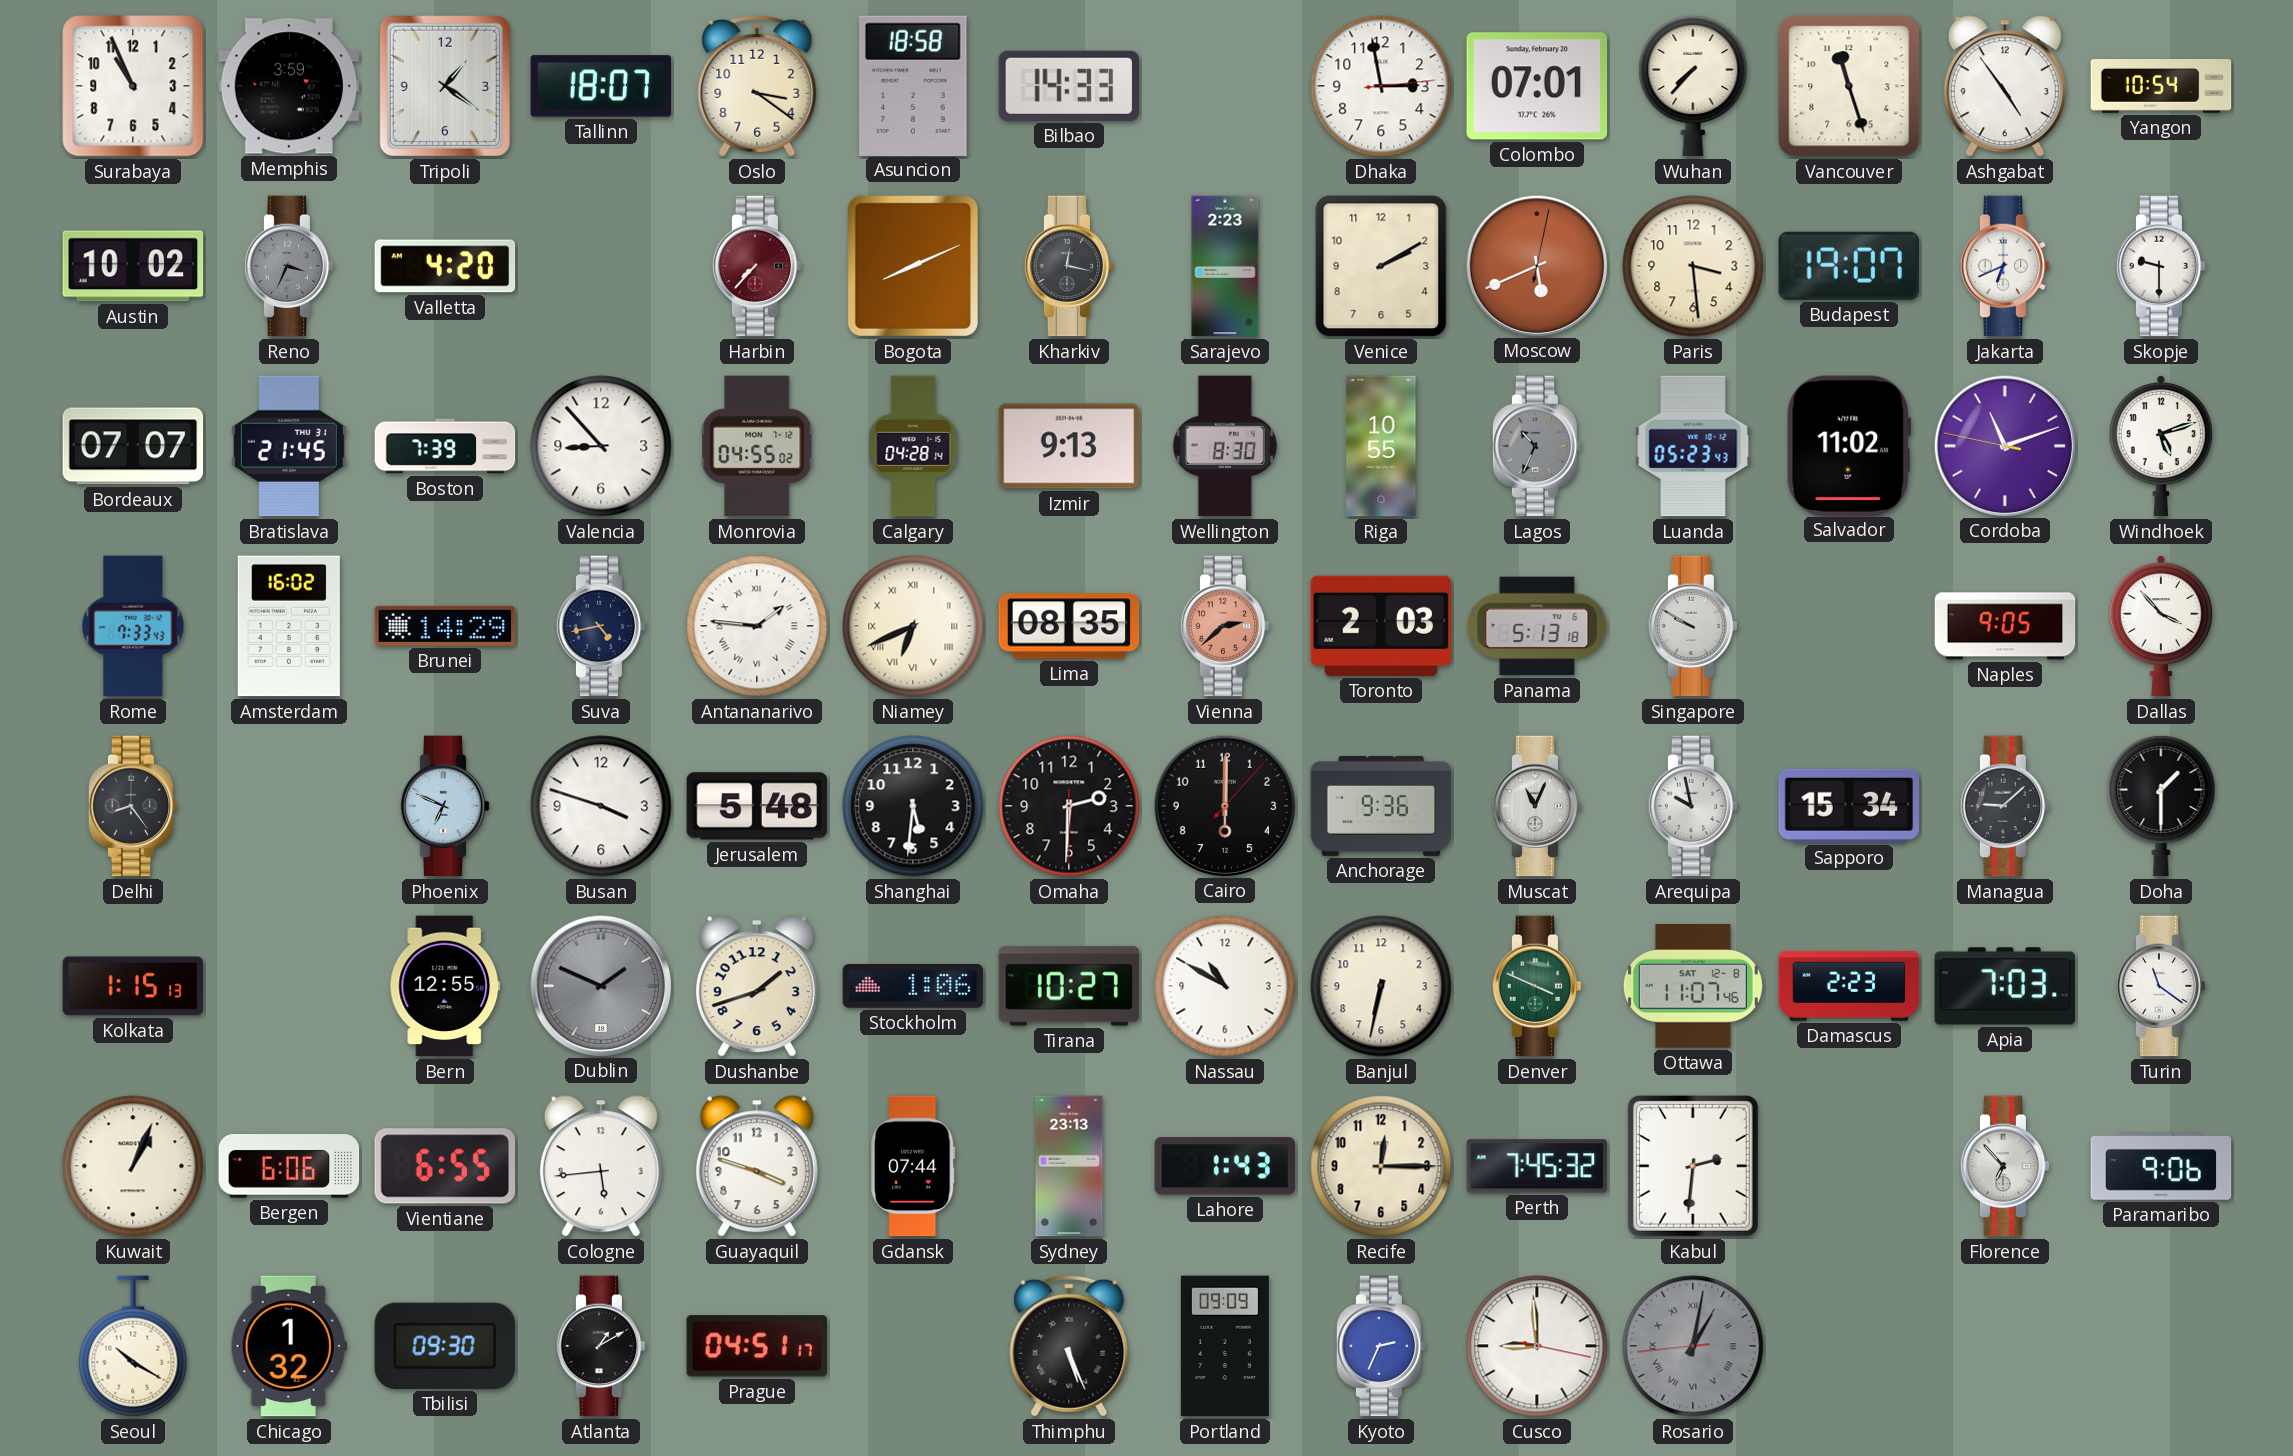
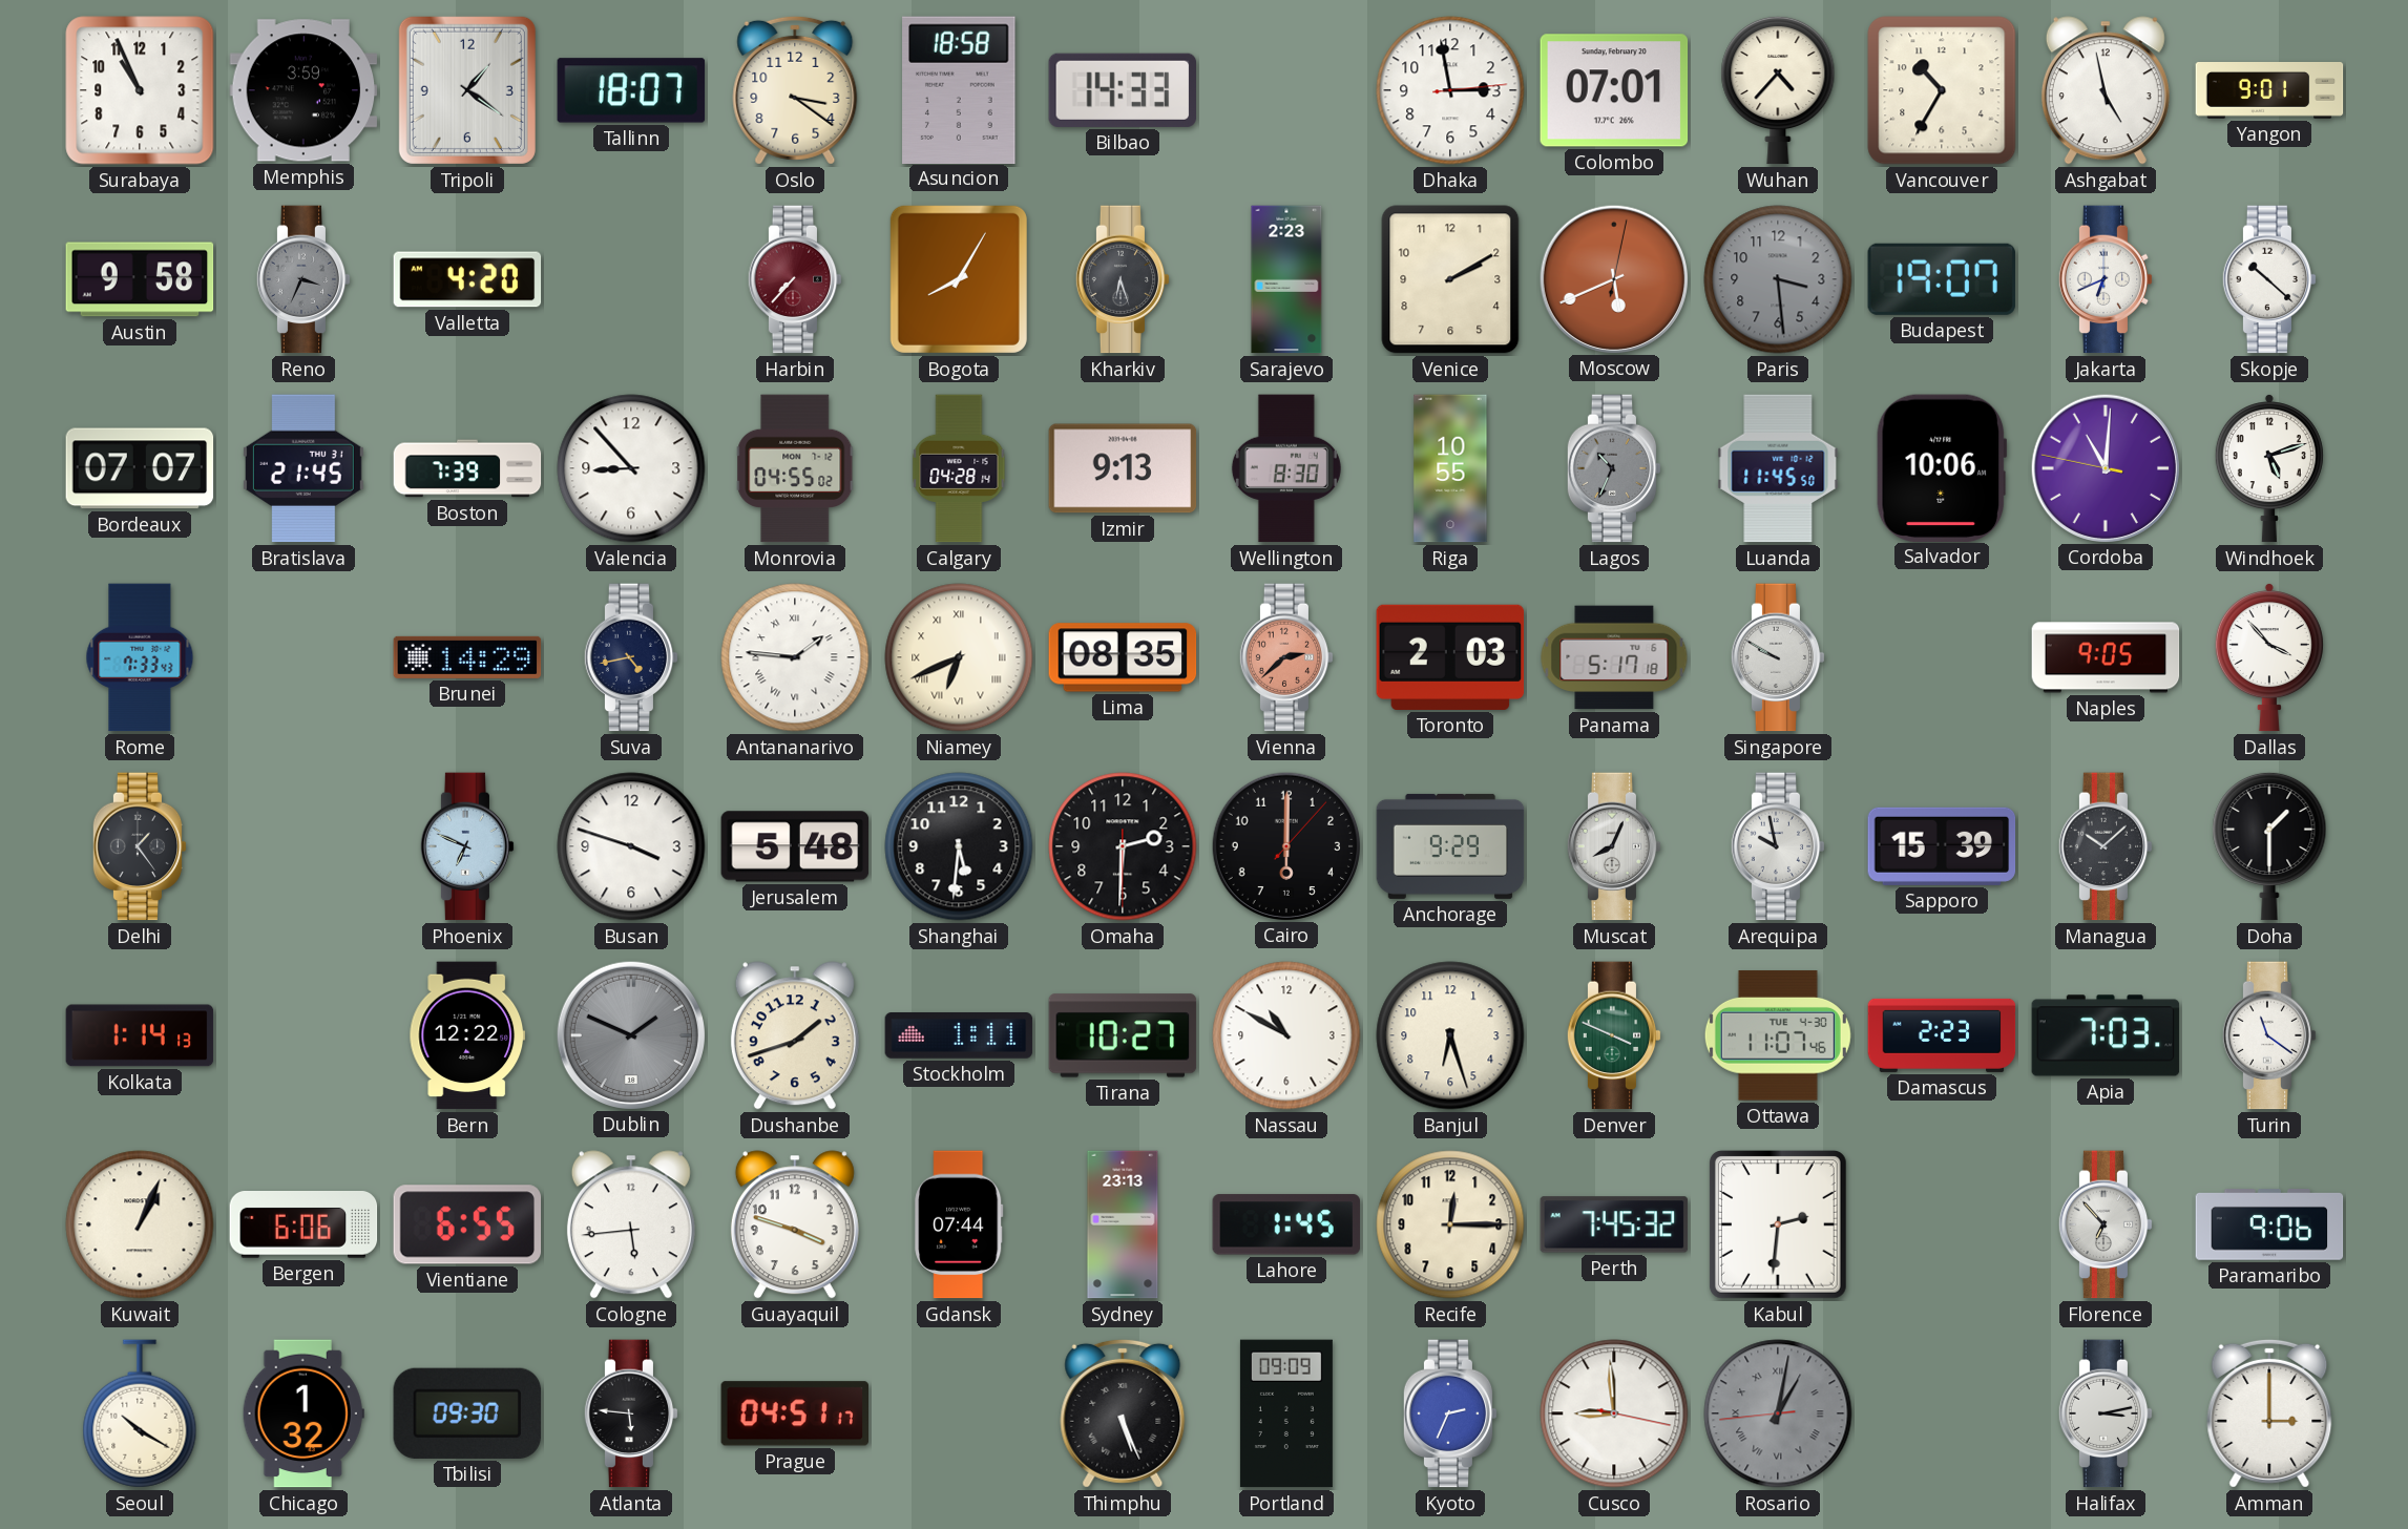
Wuhan: 7:37 -> 4:37
Vancouver: 11:27 -> 10:35
Ashgabat: 4:54 -> 4:58
Yangon: 10:54 -> 9:01
Austin: 10:02 -> 9:58
Bogota: 8:11 -> 8:05
Kharkiv: 12:17 -> 6:27
Paris dial: cream -> grey
Skopje: 9:30 -> 10:22
Luanda: 05:23 -> 11:45
Salvador: 11:02 -> 10:06
Cordoba: 11:11 -> 11:00
Amsterdam: 16:02 -> none
Panama: 5:13 -> 5:17
Delhi: 8:24 -> 1:24
Anchorage: 9:36 -> 9:29
Muscat: 11:04 -> 8:04
Sapporo: 15:34 -> 15:39
Managua: 9:08 -> 10:08
Kolkata: 1:15 -> 1:14
Bern: 12:55 -> 12:22
Stockholm: 1:06 -> 1:11
Banjul: 6:32 -> 6:27
Ottawa date: SAT 12-8 -> TUE 4-30
Lahore: 1:43 -> 1:45
Atlanta: 1:10 -> 5:46
Halifax: none -> 3:13
Amman: none -> 3:00
